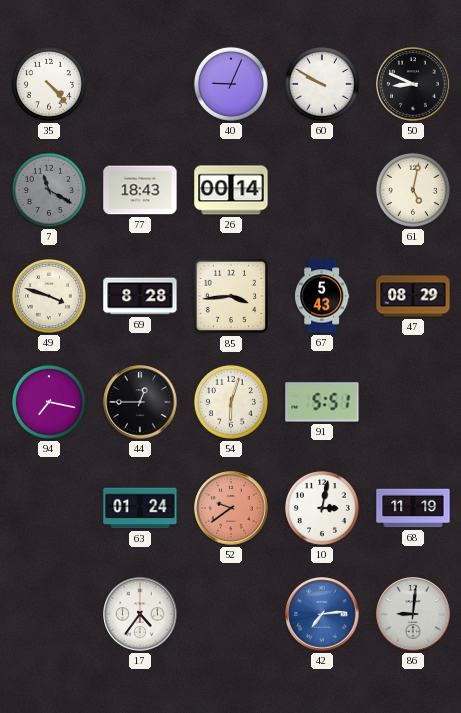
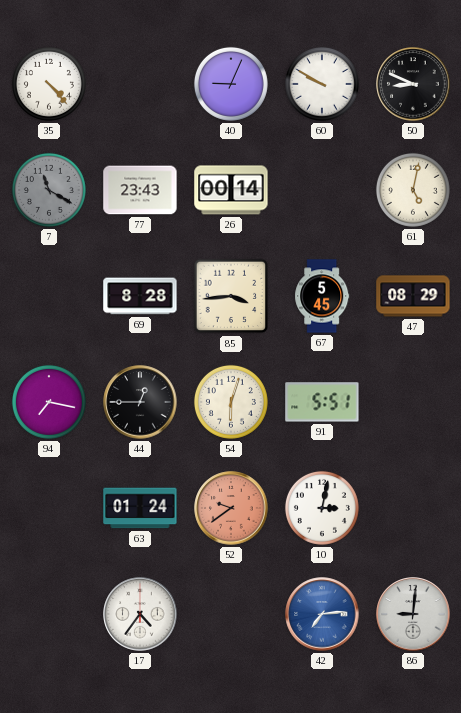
77: 18:43 -> 23:43
49: 3:48 -> none
67: 5:43 -> 5:45
68: 11:19 -> none
